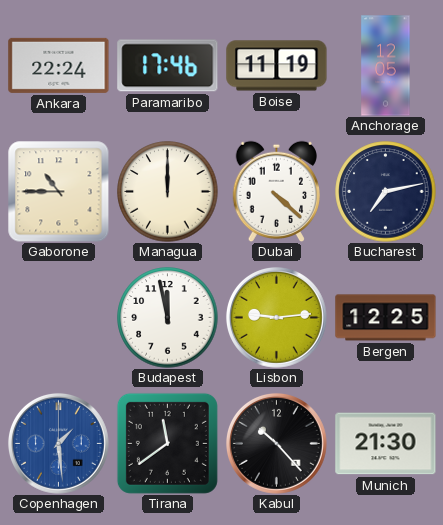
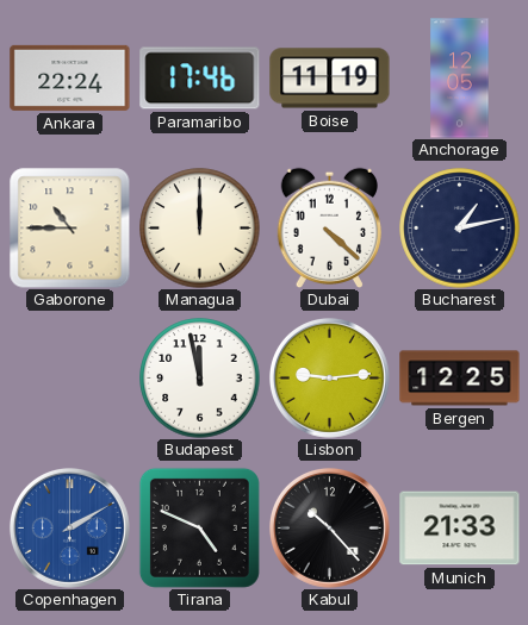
Bucharest: 7:13 -> 1:13
Copenhagen: 1:29 -> 2:10
Tirana: 11:39 -> 4:49
Munich: 21:30 -> 21:33
